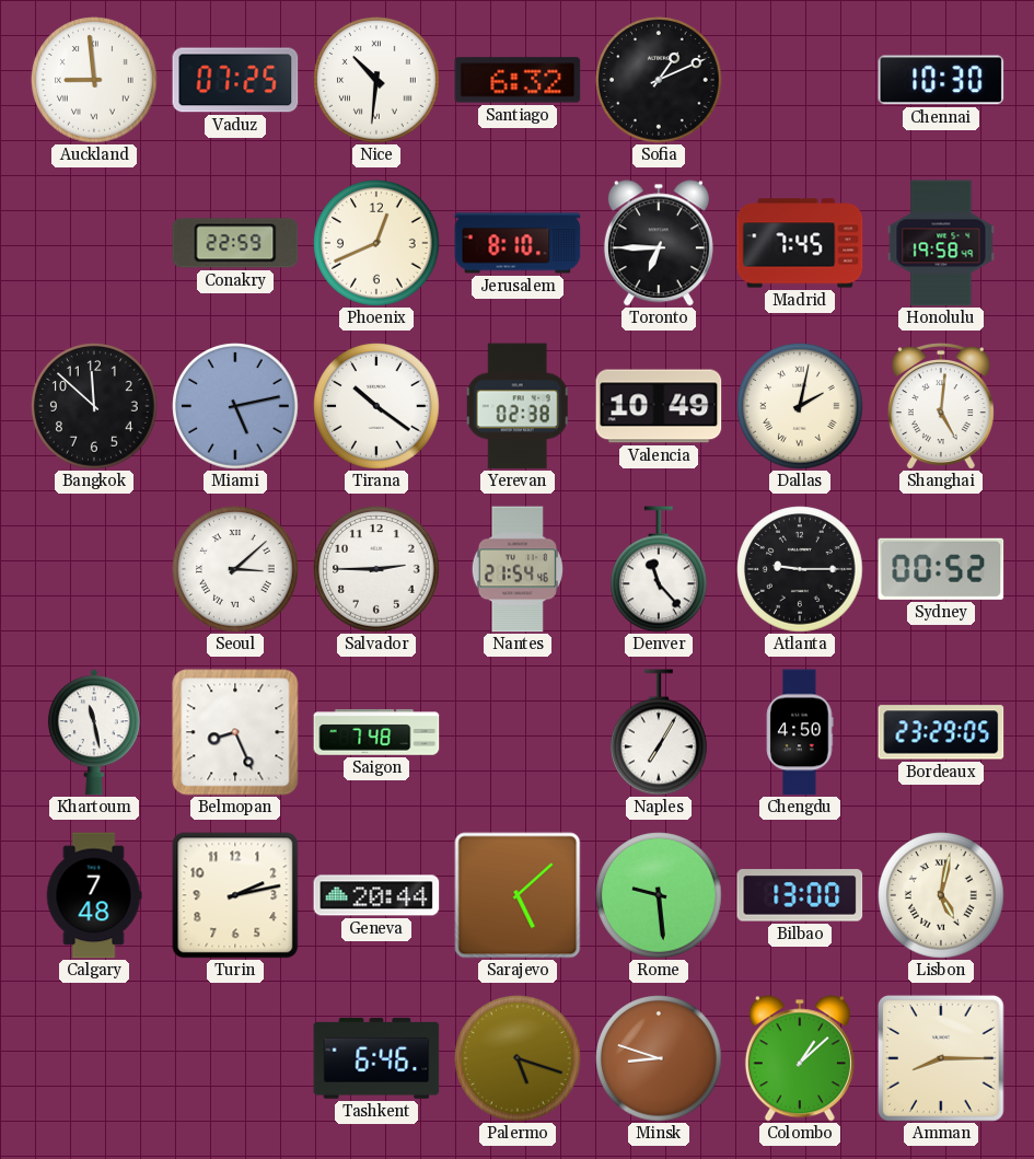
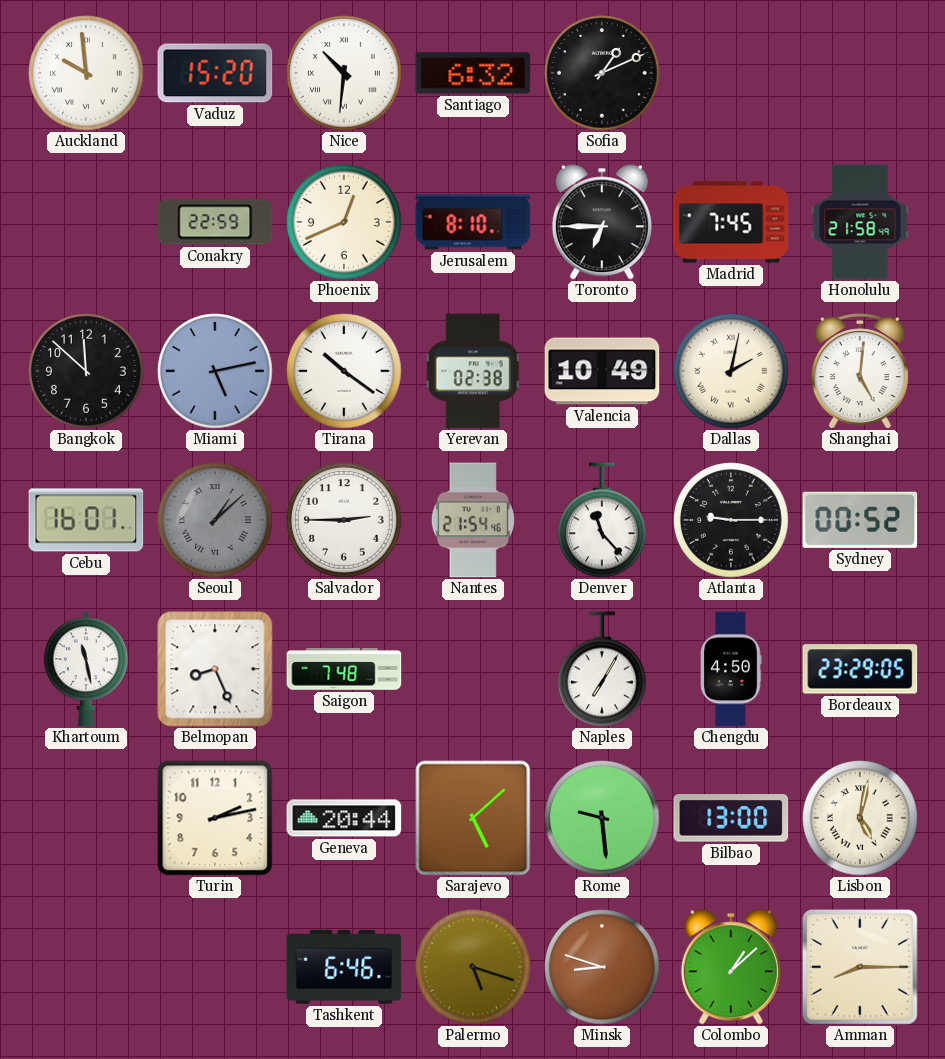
Auckland: 8:59 -> 9:59
Vaduz: 07:25 -> 15:20
Chennai: 10:30 -> none
Honolulu: 19:58 -> 21:58
Cebu: none -> 16:01
Seoul: 3:08 -> 1:08
Seoul dial: white -> grey
Calgary: 7:48 -> none
